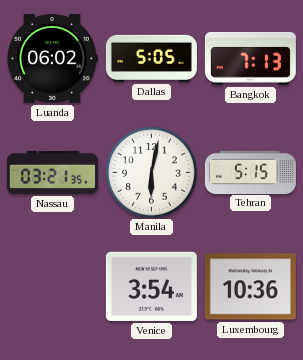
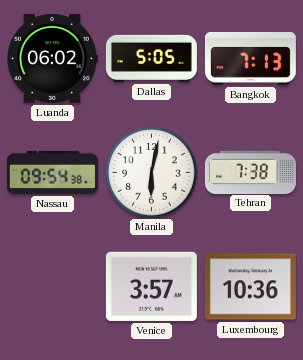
Nassau: 03:21 -> 09:54
Tehran: 5:15 -> 7:38
Venice: 3:54 -> 3:57
